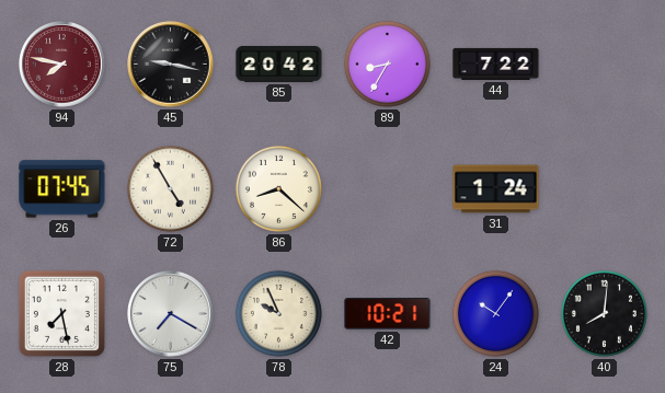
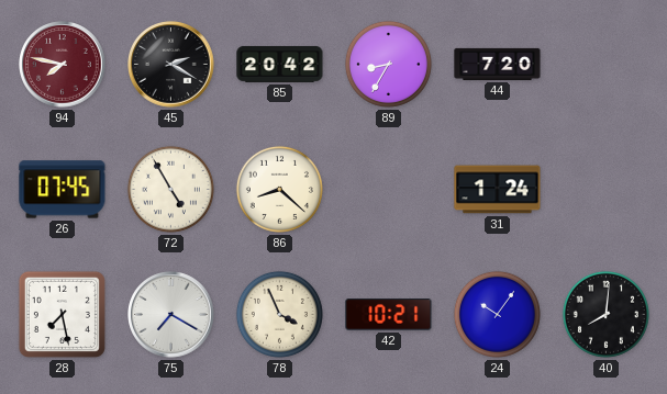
45: 9:17 -> 2:20
44: 7:22 -> 7:20
78: 9:56 -> 3:56
